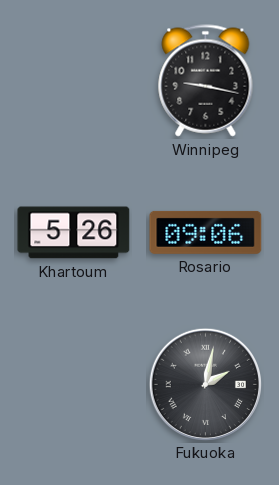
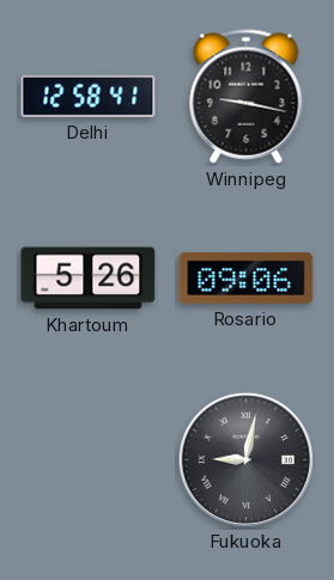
Delhi: none -> 12:58
Fukuoka: 2:02 -> 9:02
